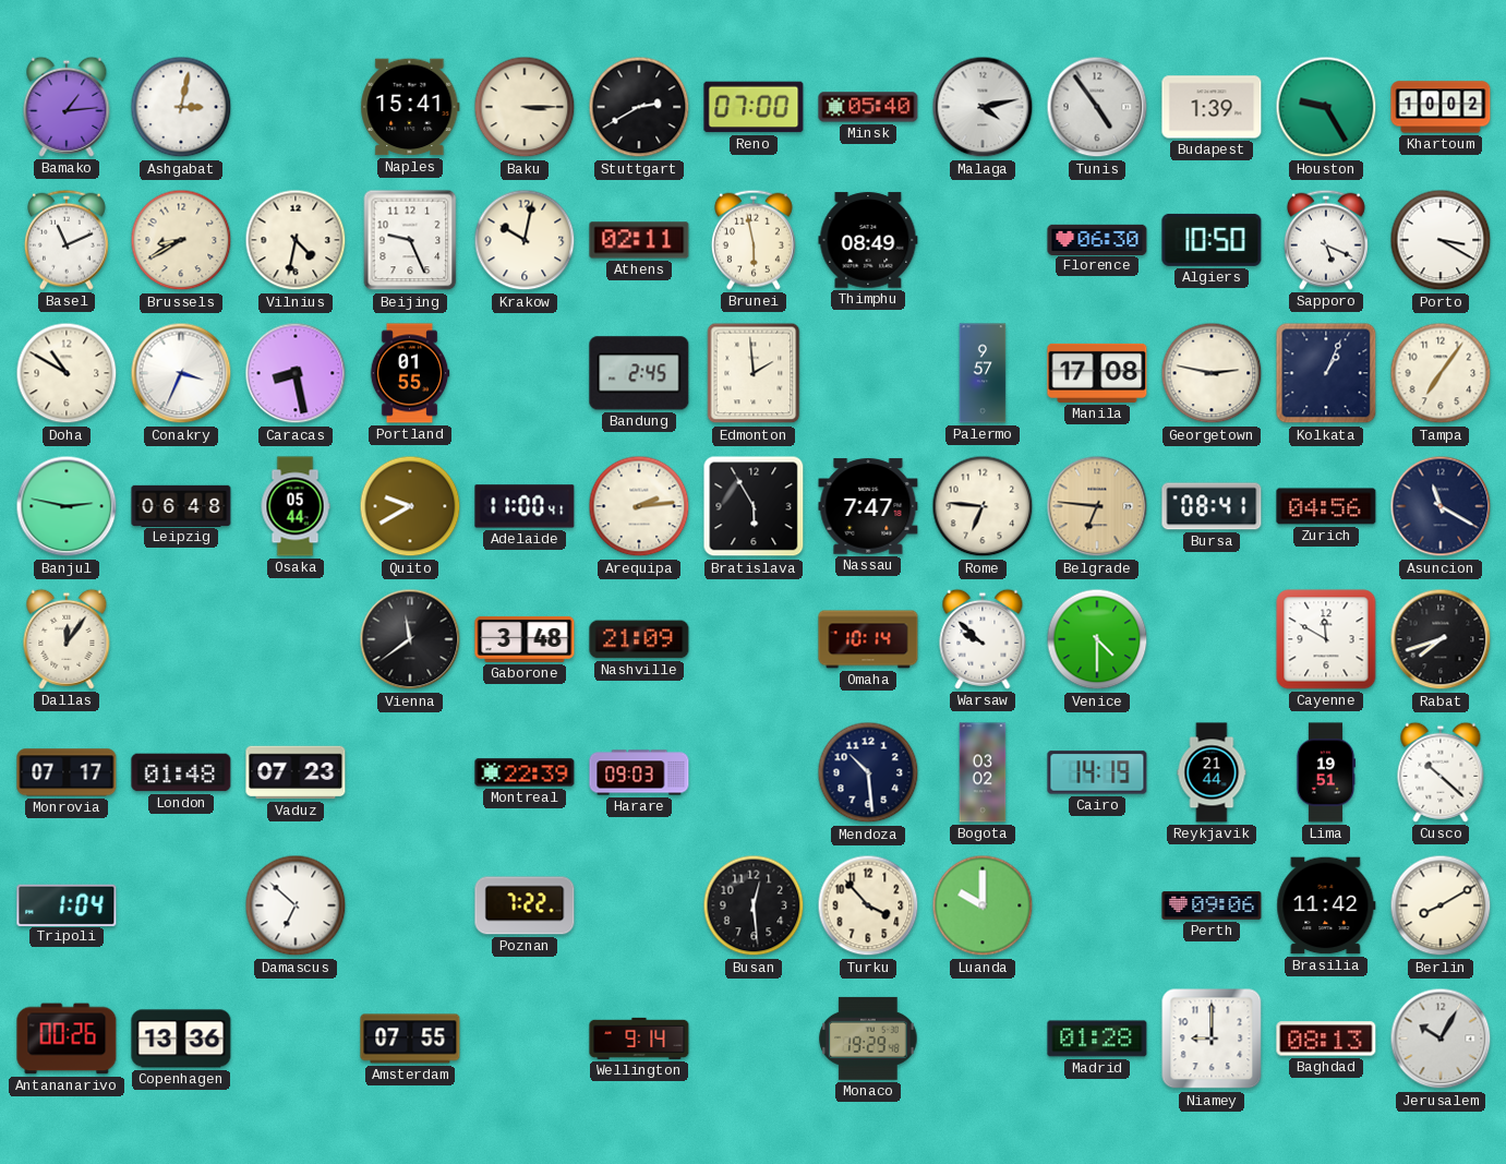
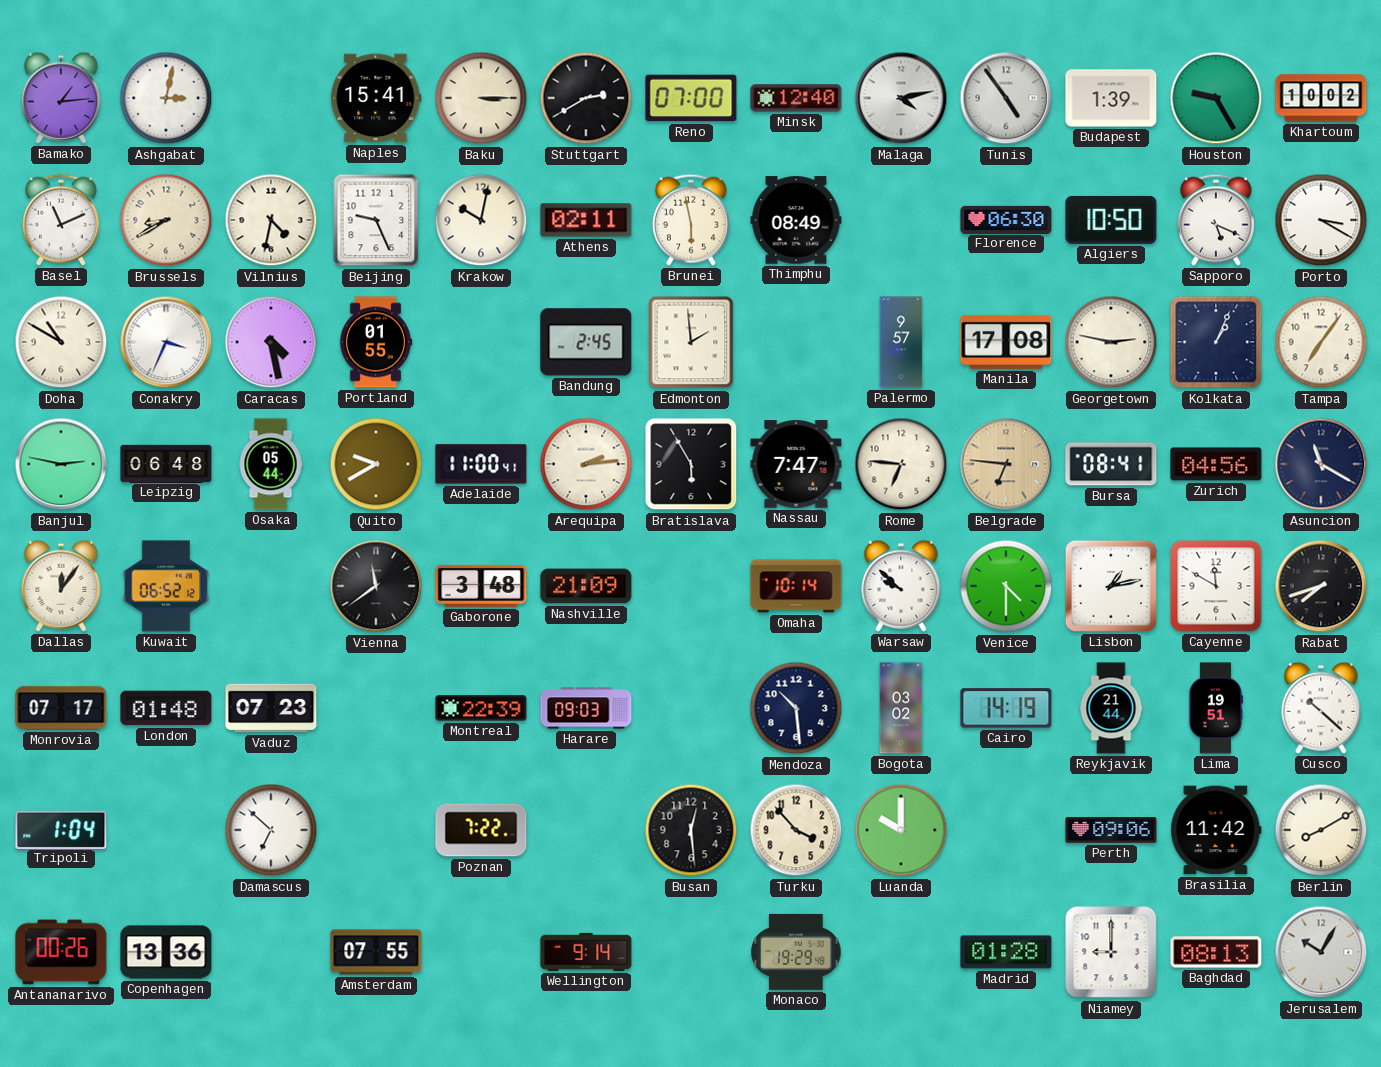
Minsk: 05:40 -> 12:40
Caracas: 8:28 -> 4:28
Kuwait: none -> 06:52
Lisbon: none -> 1:13
